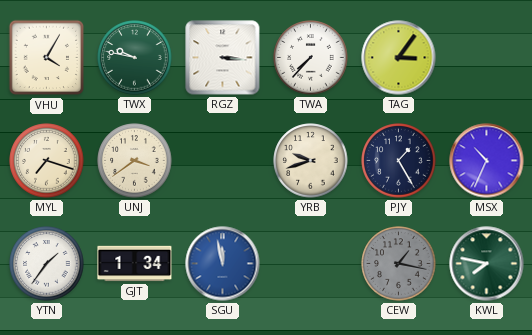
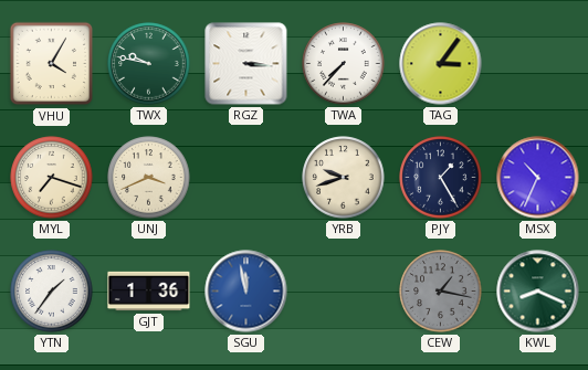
UNJ: 3:39 -> 3:41
GJT: 1:34 -> 1:36
KWL: 7:47 -> 8:19
